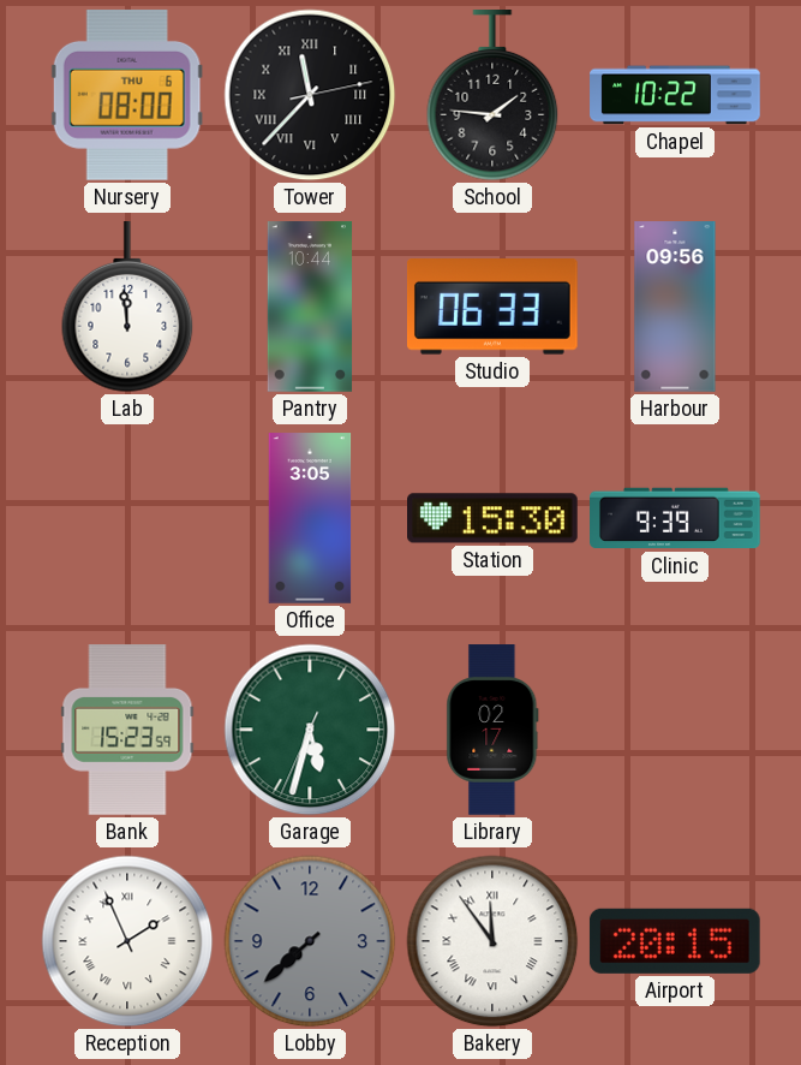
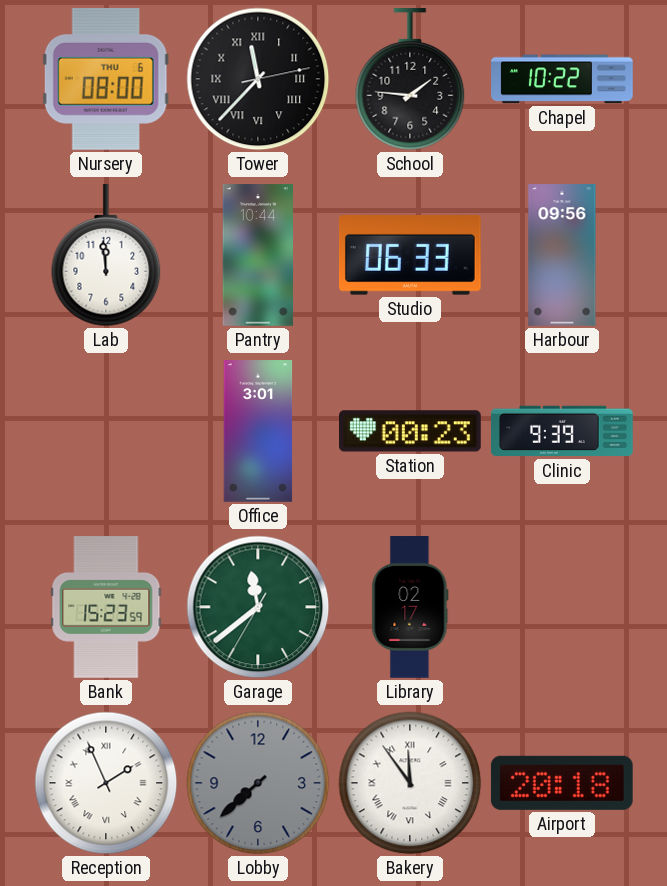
Office: 3:05 -> 3:01
Station: 15:30 -> 00:23
Garage: 5:32 -> 11:38
Airport: 20:15 -> 20:18
